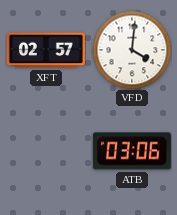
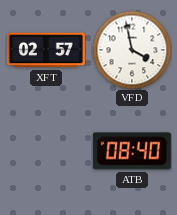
VFD: 4:01 -> 3:58
ATB: 03:06 -> 08:40
